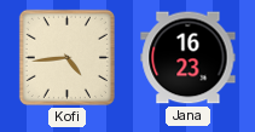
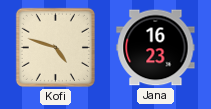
Kofi: 4:44 -> 4:48
